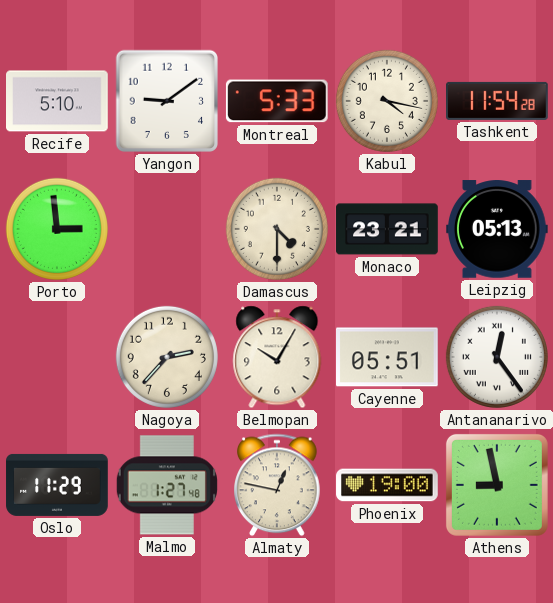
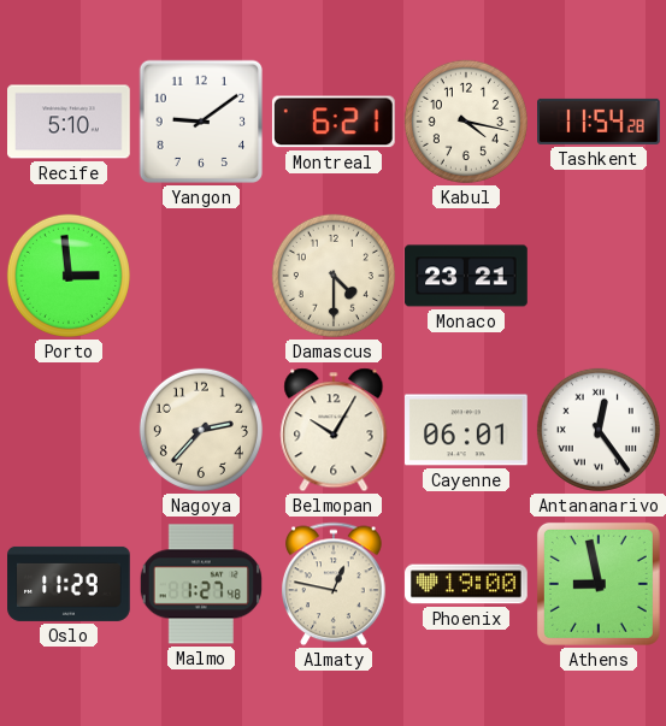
Montreal: 5:33 -> 6:21
Leipzig: 05:13 -> none
Cayenne: 05:51 -> 06:01
